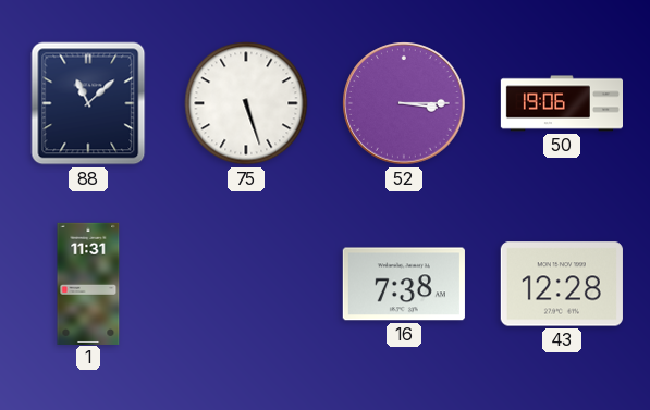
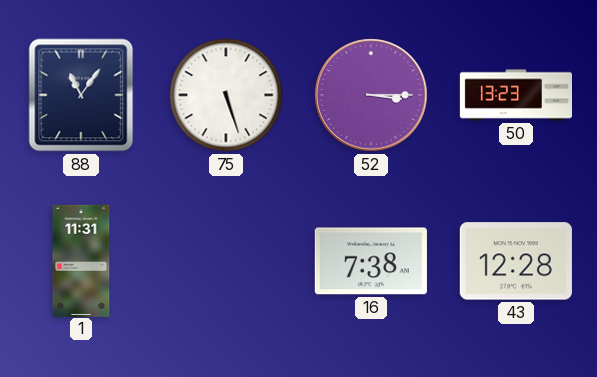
88: 11:08 -> 11:06
50: 19:06 -> 13:23
